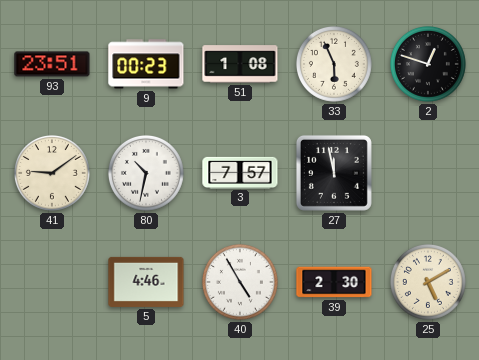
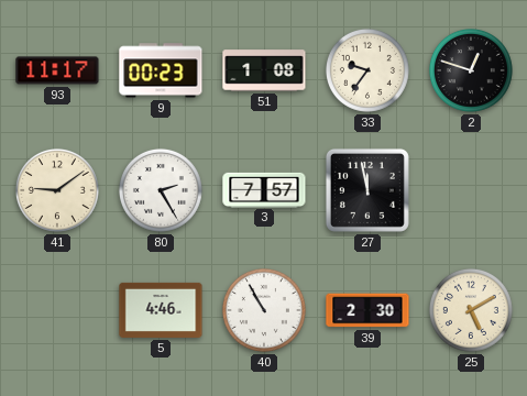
93: 23:51 -> 11:17
33: 5:56 -> 9:36
80: 10:32 -> 2:25
40: 4:55 -> 10:55
